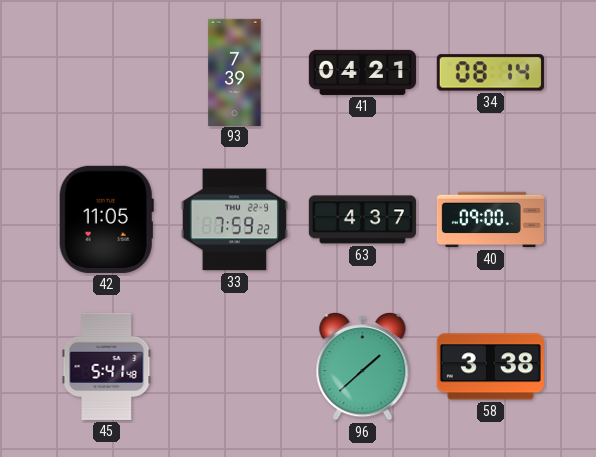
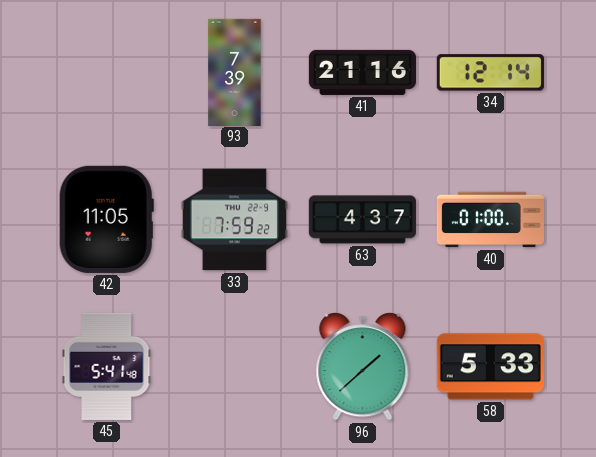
41: 04:21 -> 21:16
34: 08:14 -> 12:14
40: 09:00 -> 01:00
58: 3:38 -> 5:33
